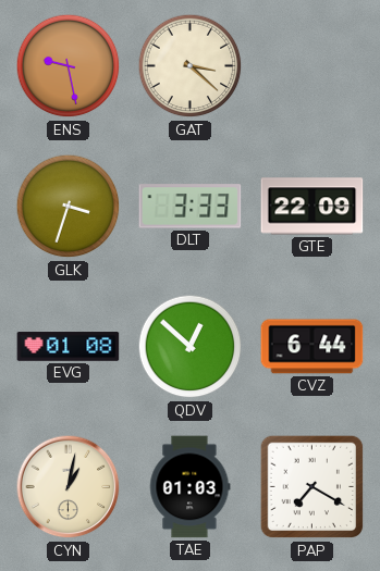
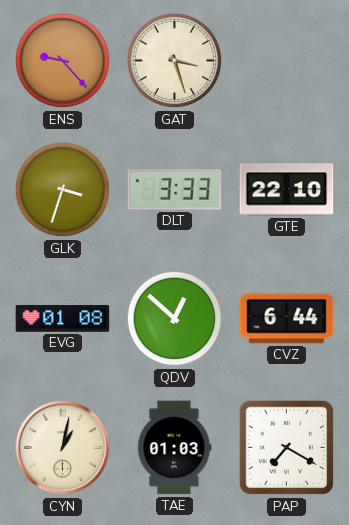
ENS: 9:28 -> 9:23
GAT: 3:22 -> 3:27
GTE: 22:09 -> 22:10
